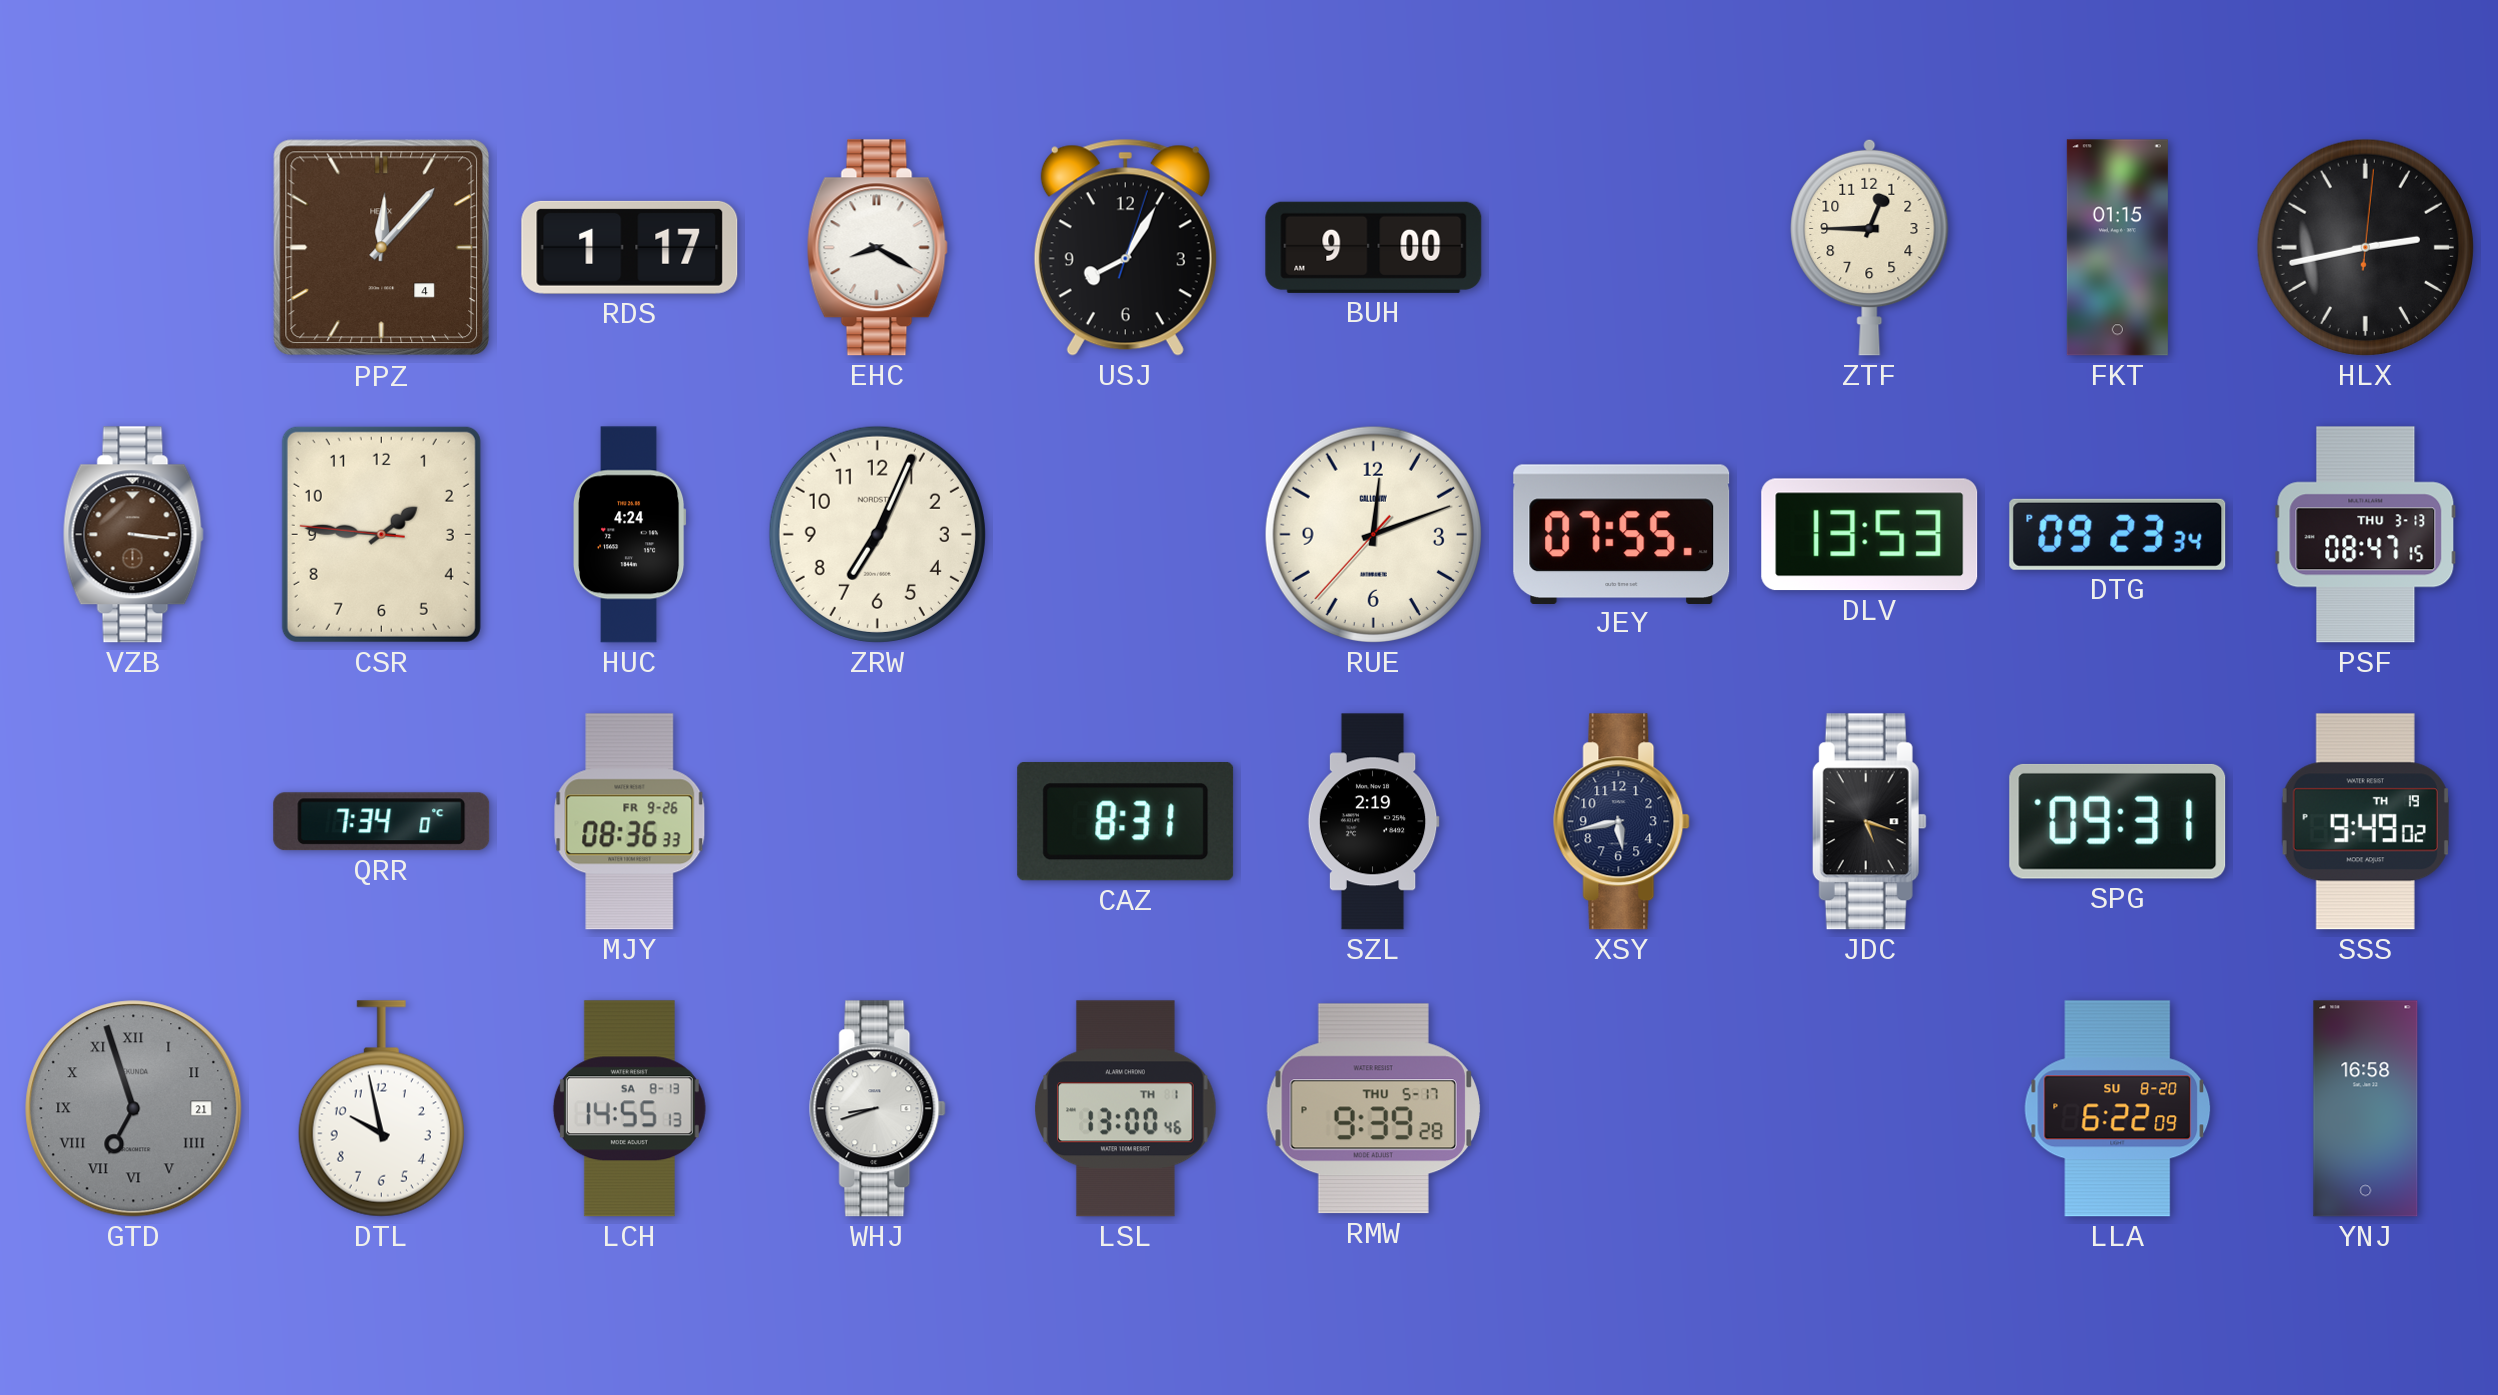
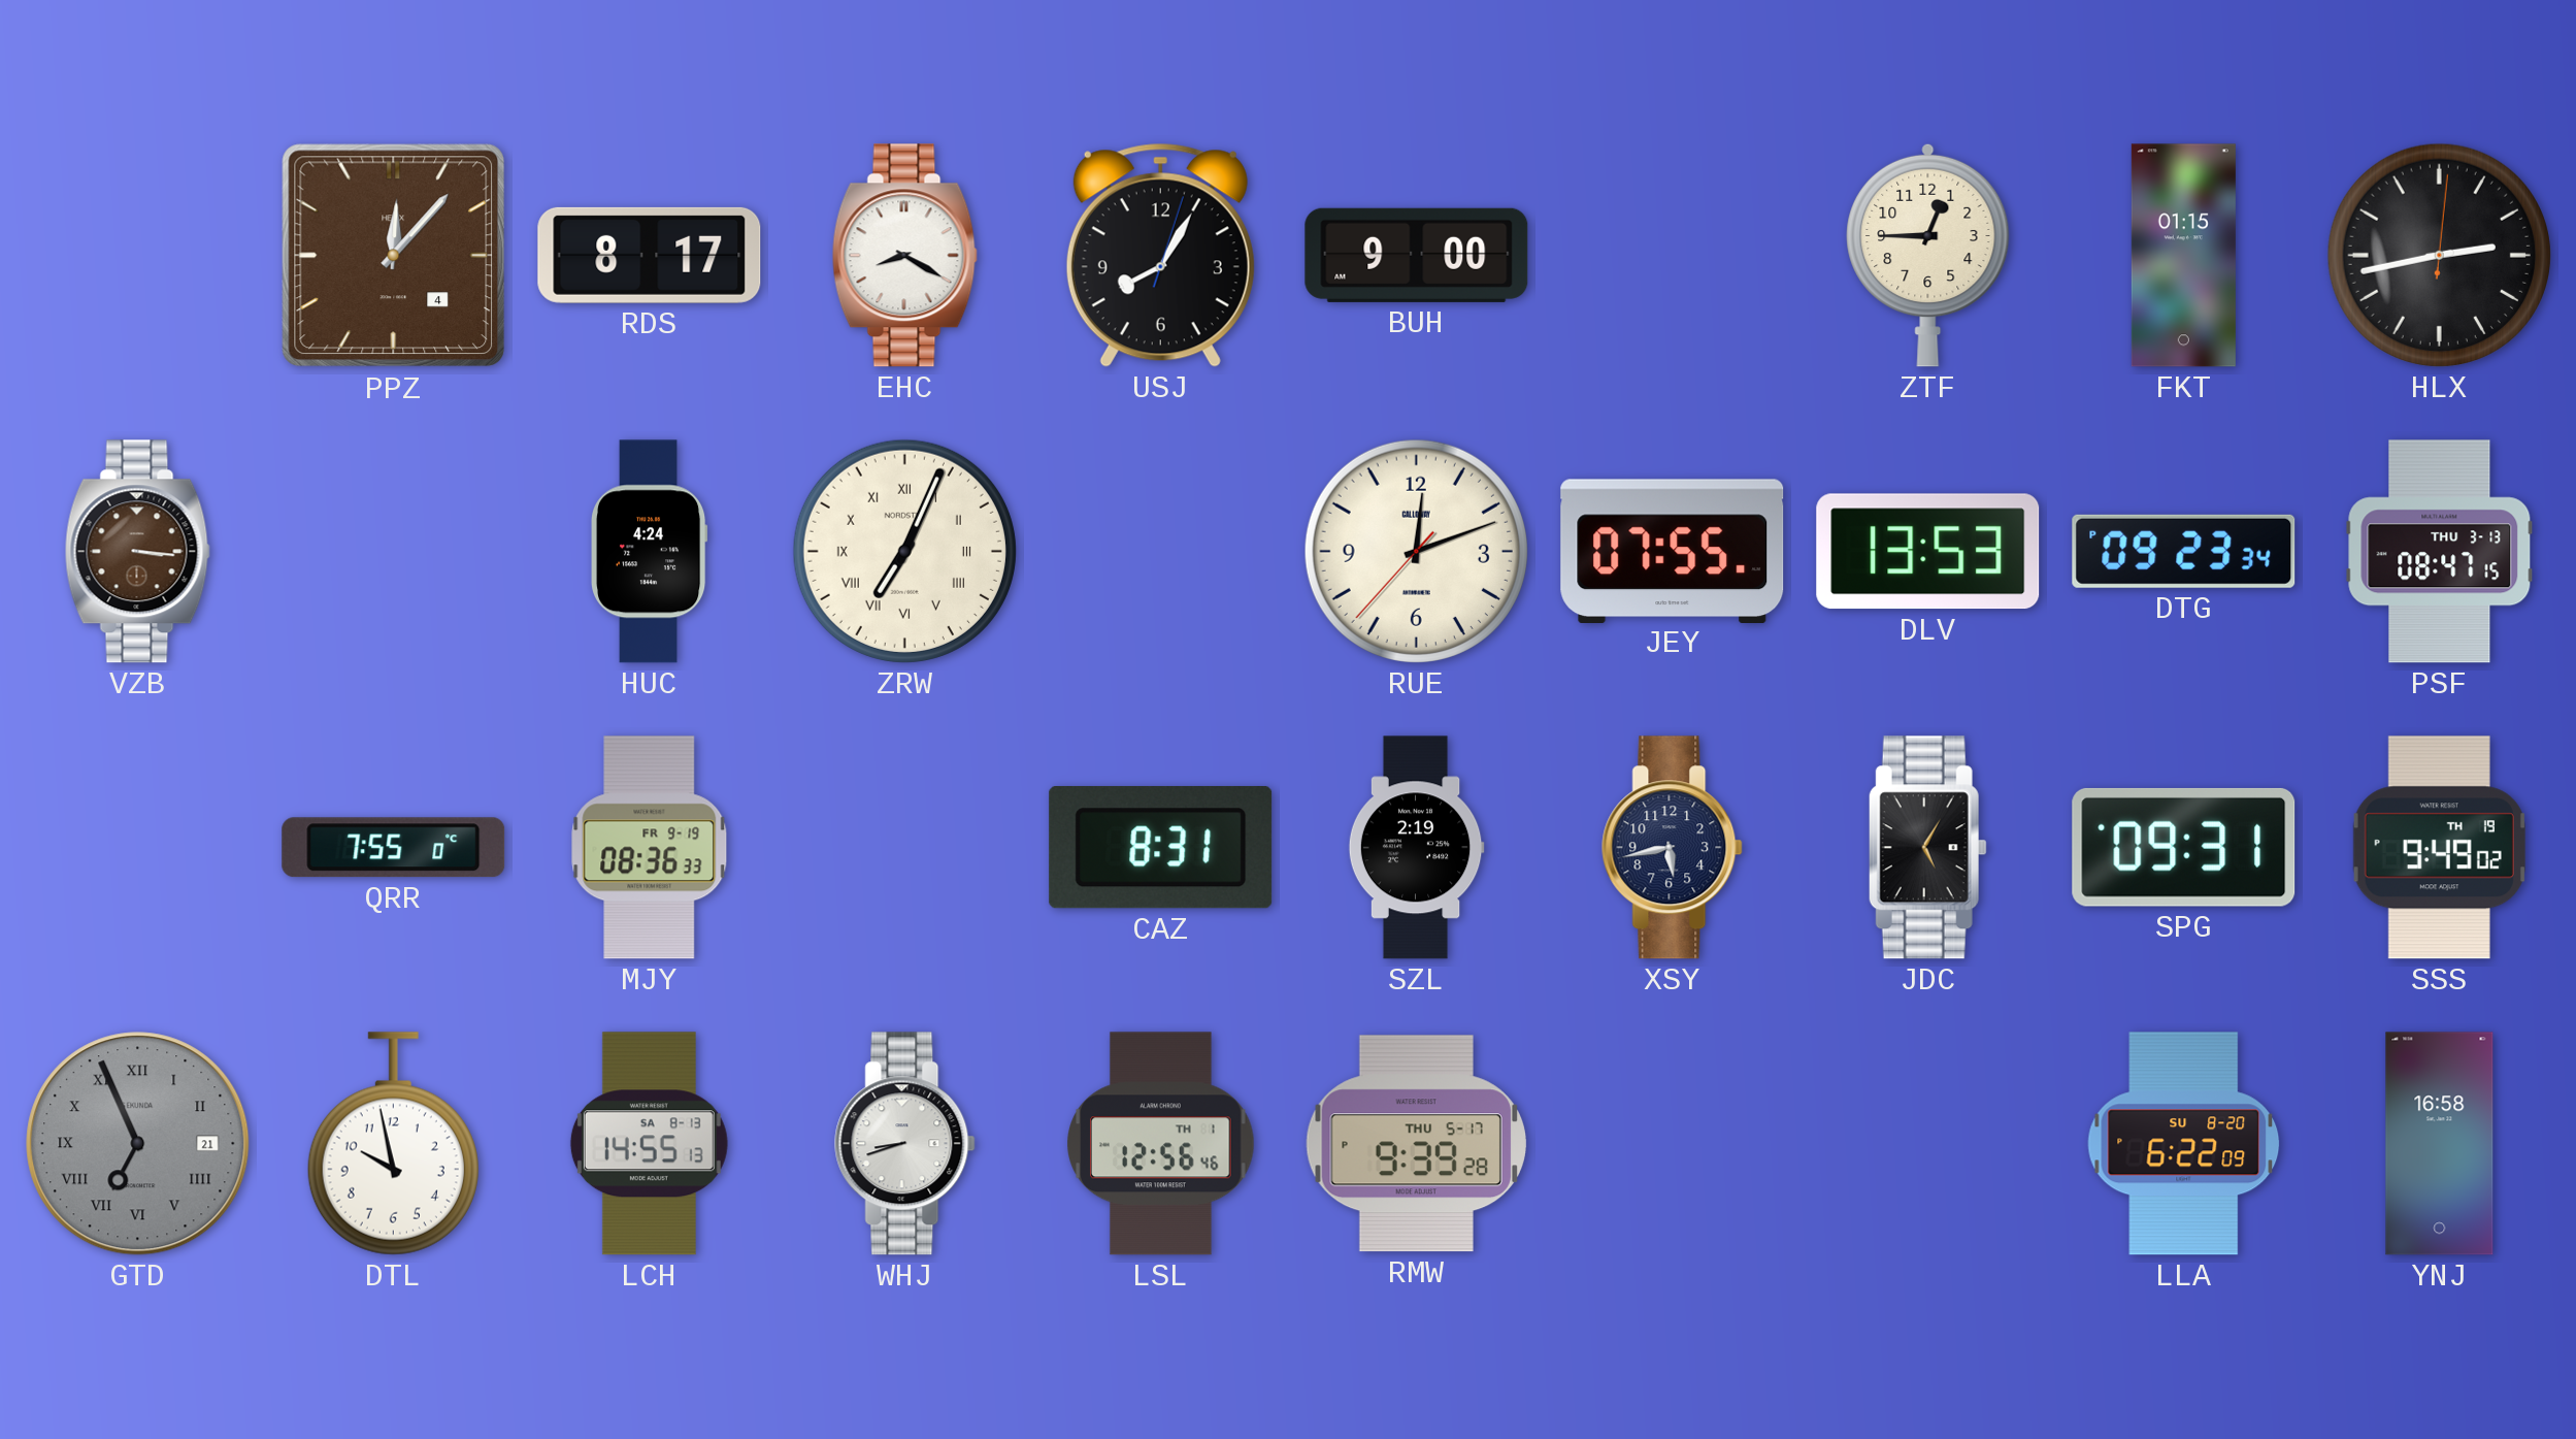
RDS: 1:17 -> 8:17
CSR: 1:45 -> none
ZRW numerals: Arabic -> Roman
QRR: 7:34 -> 7:55
MJY date: FR 9-26 -> FR 9-19
JDC: 5:18 -> 5:05
GTD: 6:57 -> 6:56
LSL: 13:00 -> 12:56
